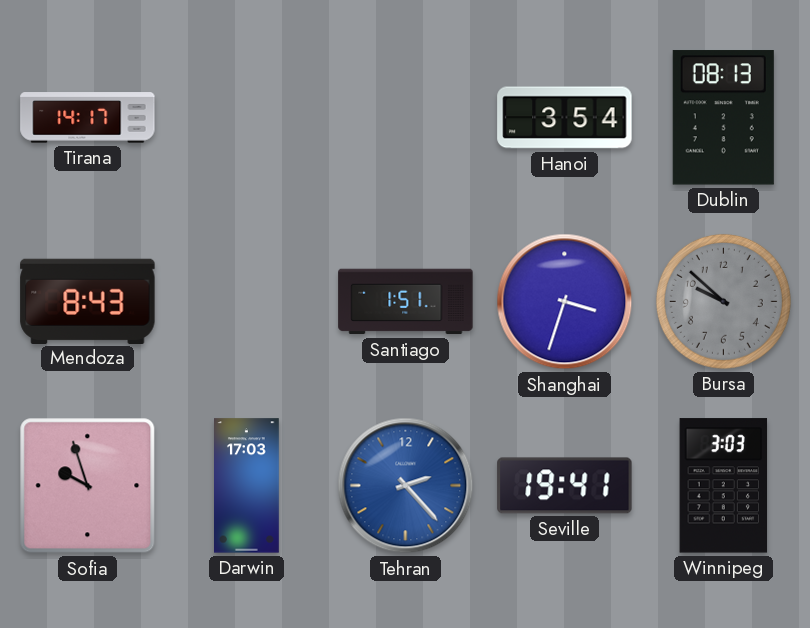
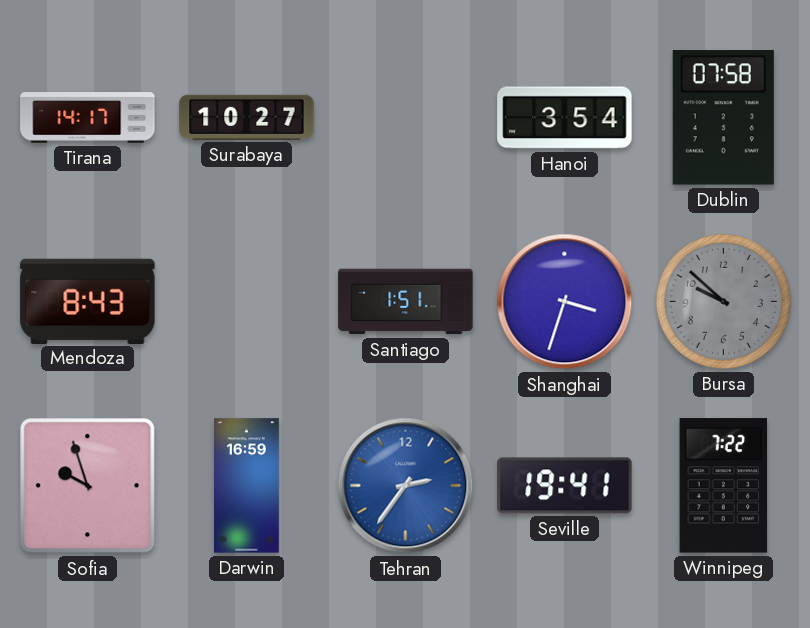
Surabaya: none -> 10:27
Dublin: 08:13 -> 07:58
Darwin: 17:03 -> 16:59
Tehran: 2:23 -> 2:36
Winnipeg: 3:03 -> 7:22
